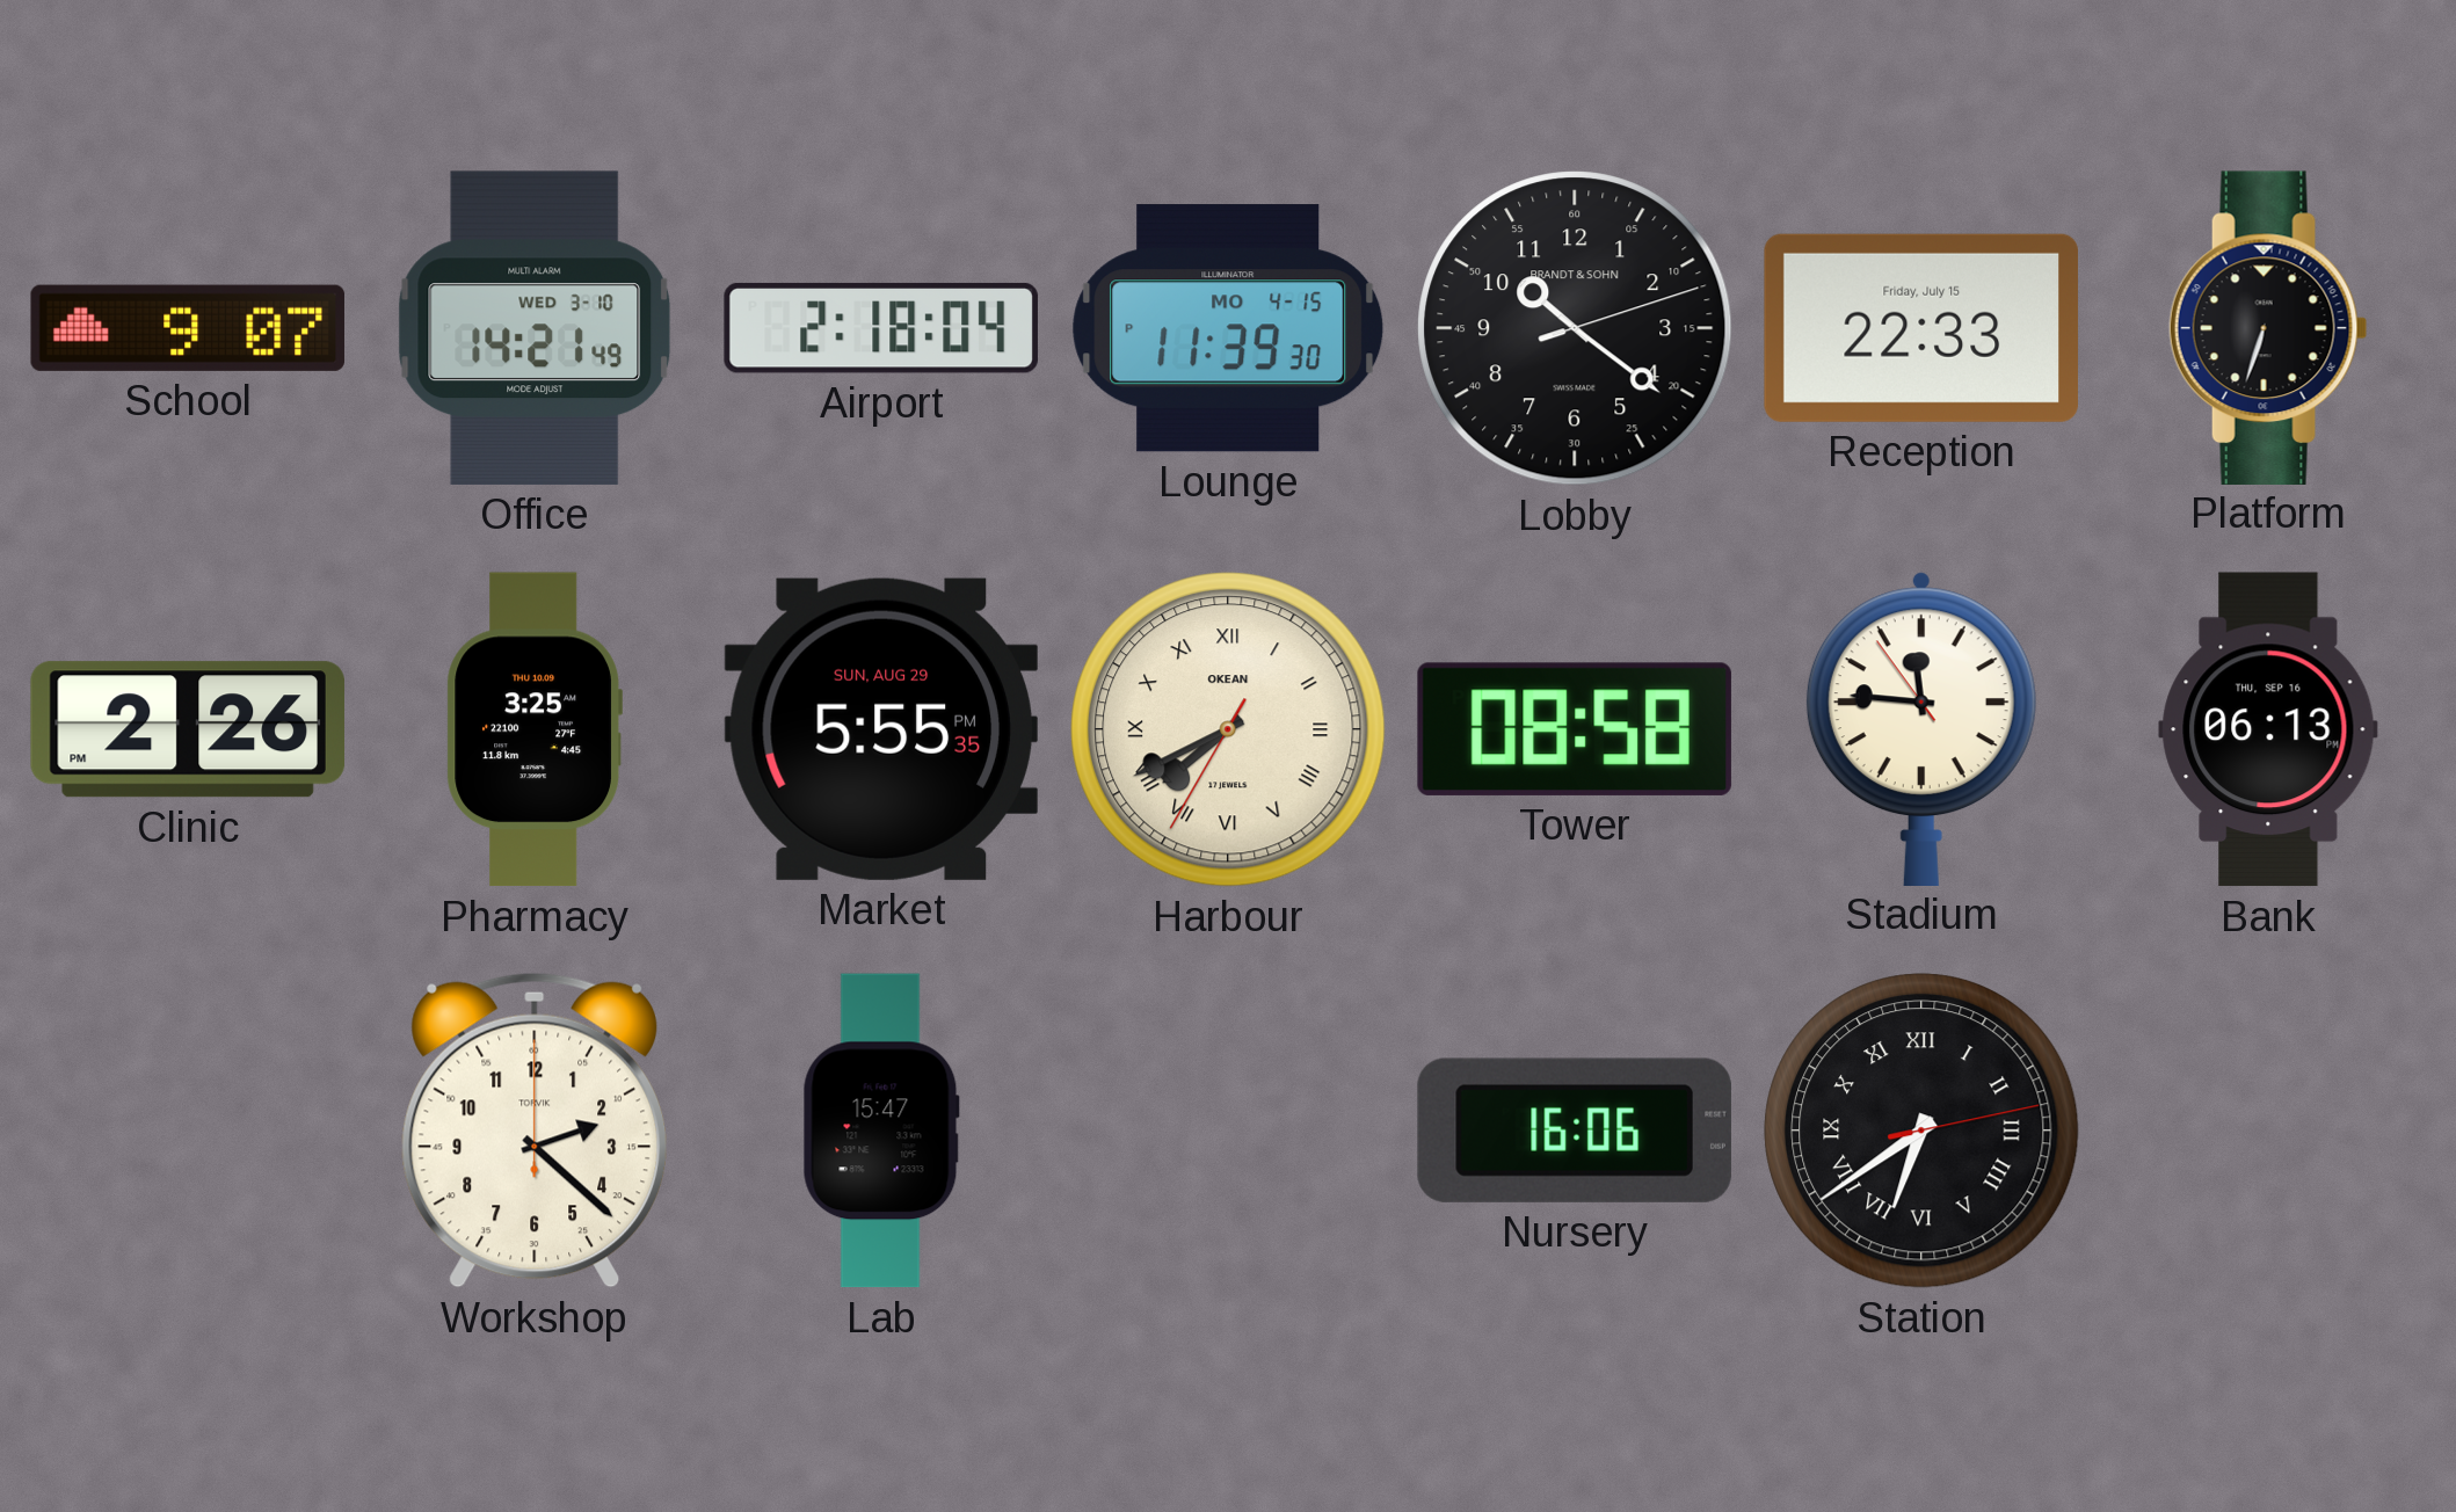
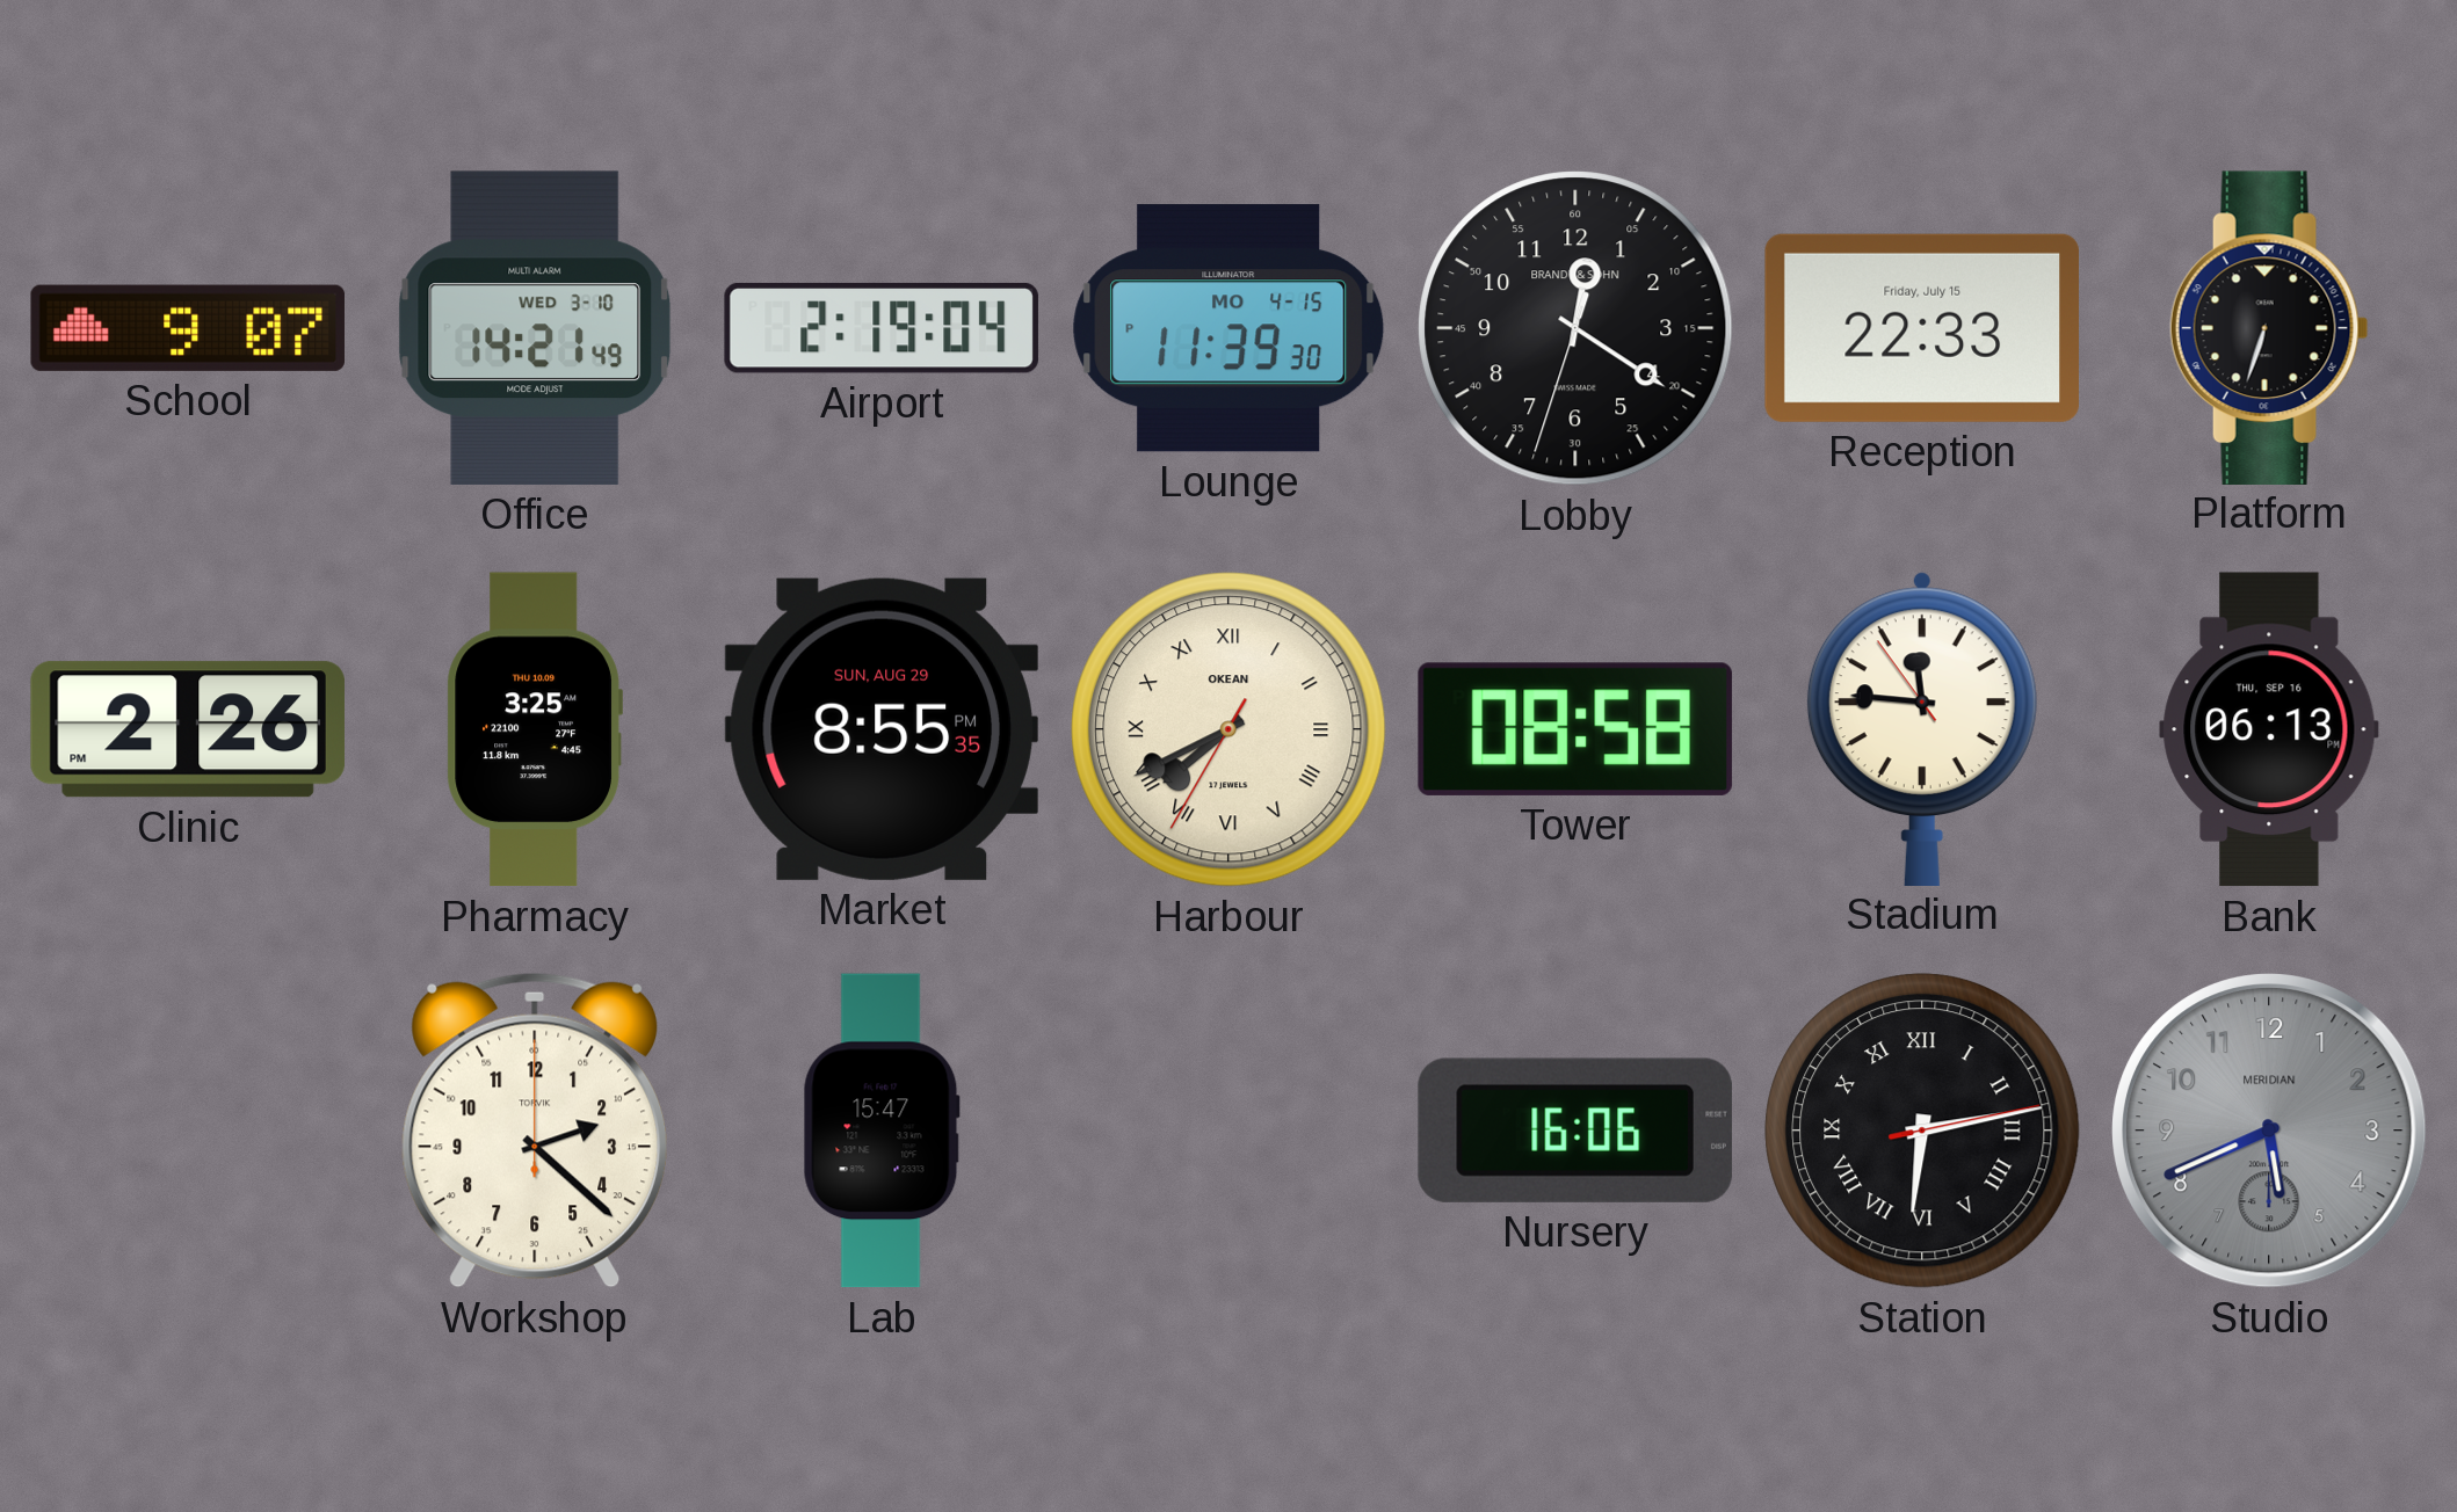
Airport: 2:18 -> 2:19
Lobby: 10:21 -> 12:20
Market: 5:55 -> 8:55
Station: 6:39 -> 6:13
Studio: none -> 5:41
